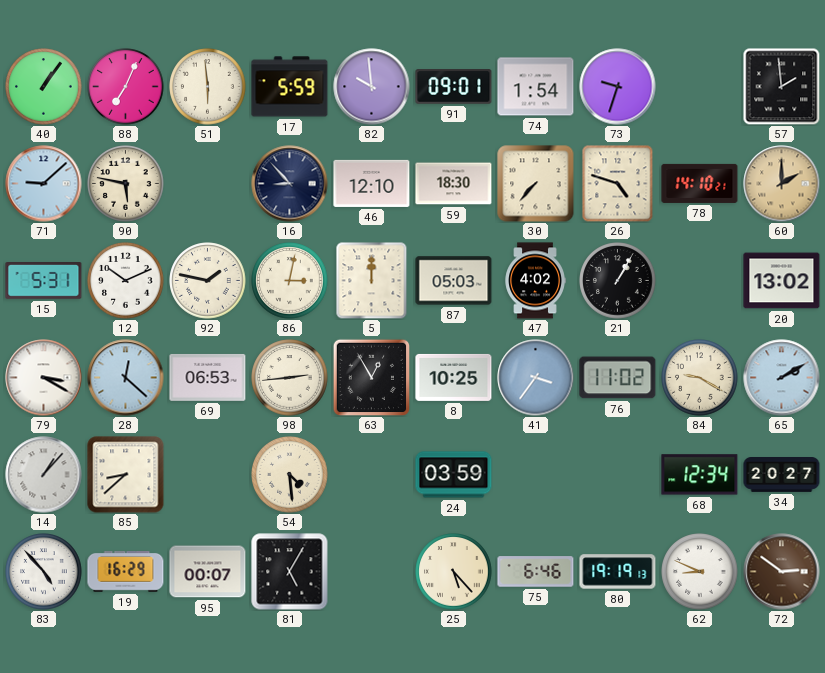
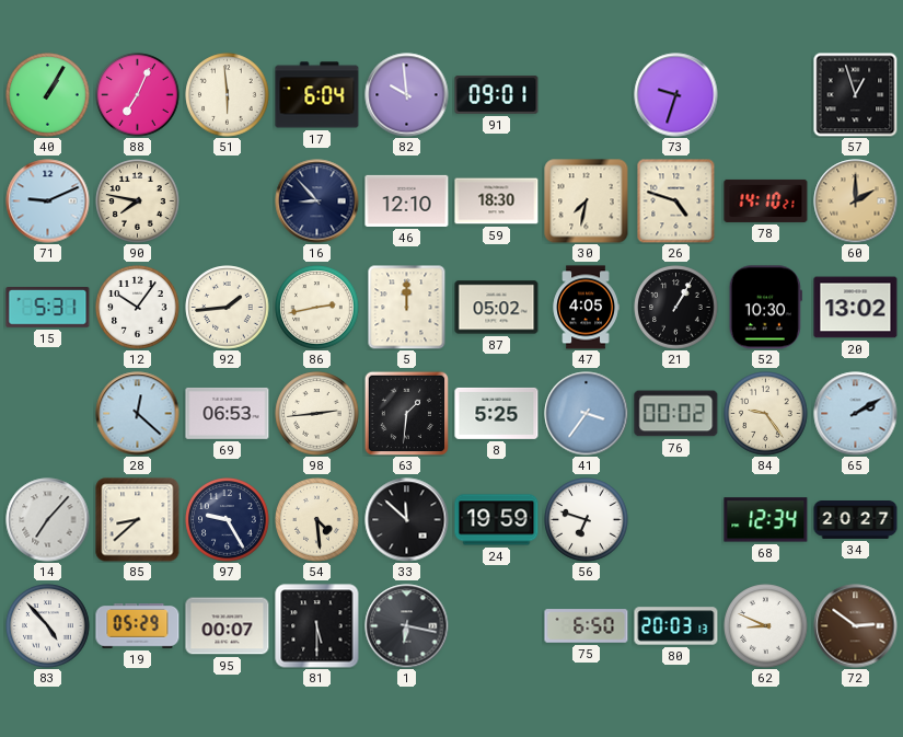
40: 1:06 -> 1:05
17: 5:59 -> 6:04
74: 1:54 -> none
57: 1:59 -> 12:57
71: 9:08 -> 9:11
90: 5:47 -> 7:47
30: 7:37 -> 7:32
12: 10:11 -> 10:06
92: 1:47 -> 1:44
86: 3:02 -> 2:43
87: 05:03 -> 05:02
47: 4:02 -> 4:05
52: none -> 10:30
79: 3:20 -> none
63: 12:55 -> 1:31
8: 10:25 -> 5:25
76: 11:02 -> 00:02
84: 9:20 -> 9:24
14: 1:07 -> 7:07
97: none -> 9:25
33: none -> 11:52
24: 03:59 -> 19:59
56: none -> 6:48
19: 16:29 -> 05:29
81: 5:05 -> 5:30
1: none -> 6:17
25: 5:23 -> none
75: 6:46 -> 6:50
80: 19:19 -> 20:03
